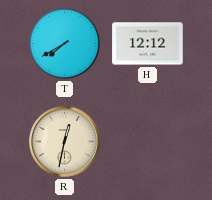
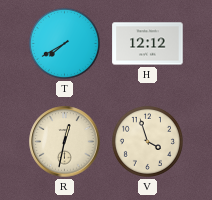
V: none -> 3:57
